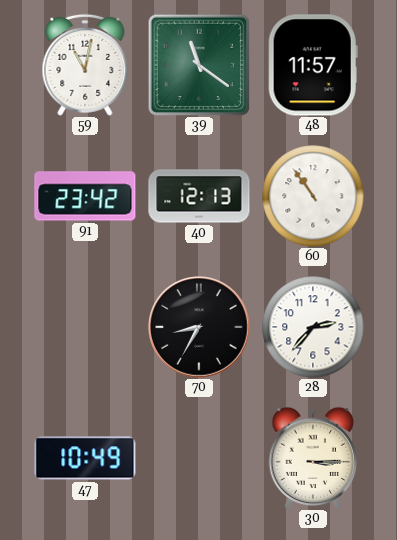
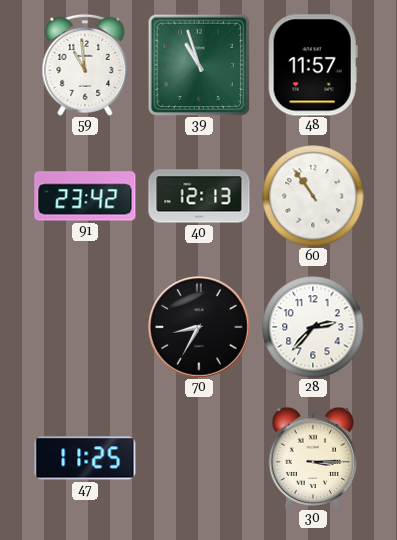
59: 11:02 -> 10:59
39: 11:21 -> 10:57
47: 10:49 -> 11:25
